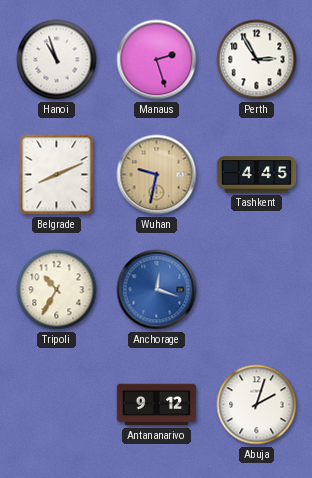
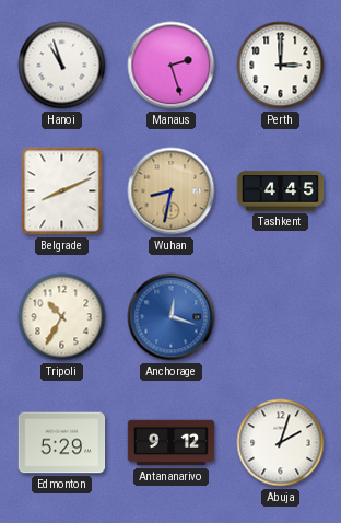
Perth: 2:55 -> 3:00
Wuhan: 9:32 -> 8:32
Edmonton: none -> 5:29
